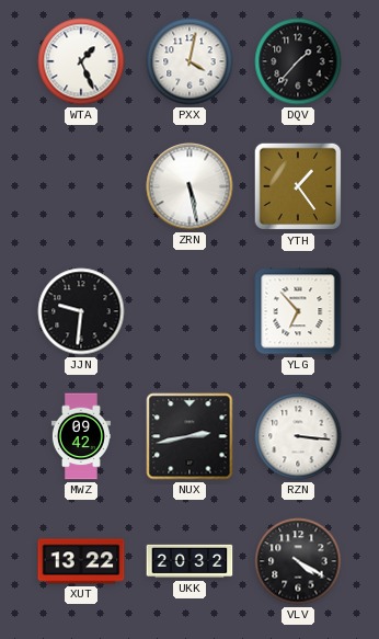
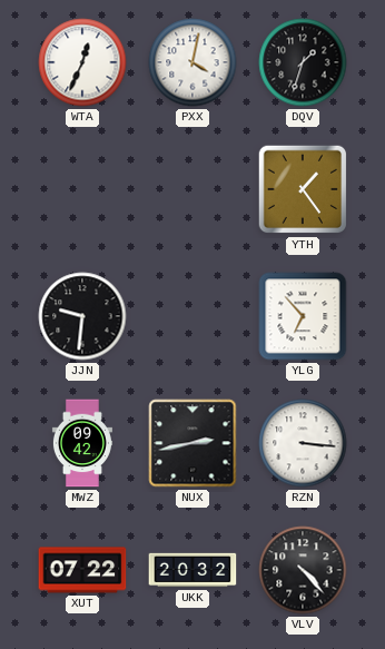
WTA: 1:26 -> 12:34
DQV: 1:37 -> 1:33
ZRN: 5:28 -> none
XUT: 13:22 -> 07:22
VLV: 4:20 -> 4:23
